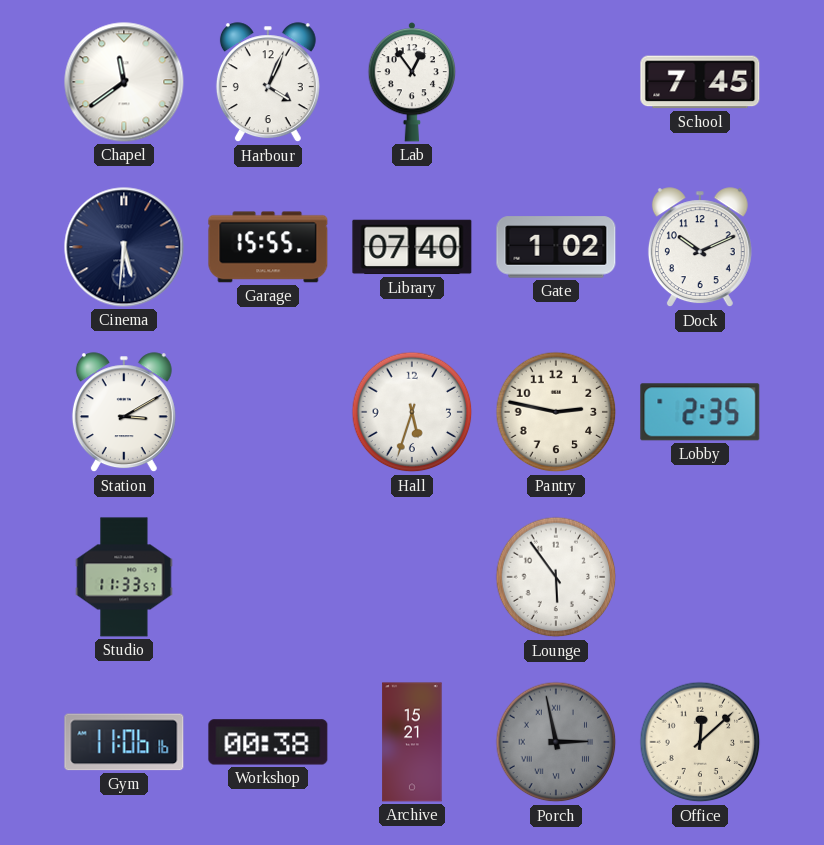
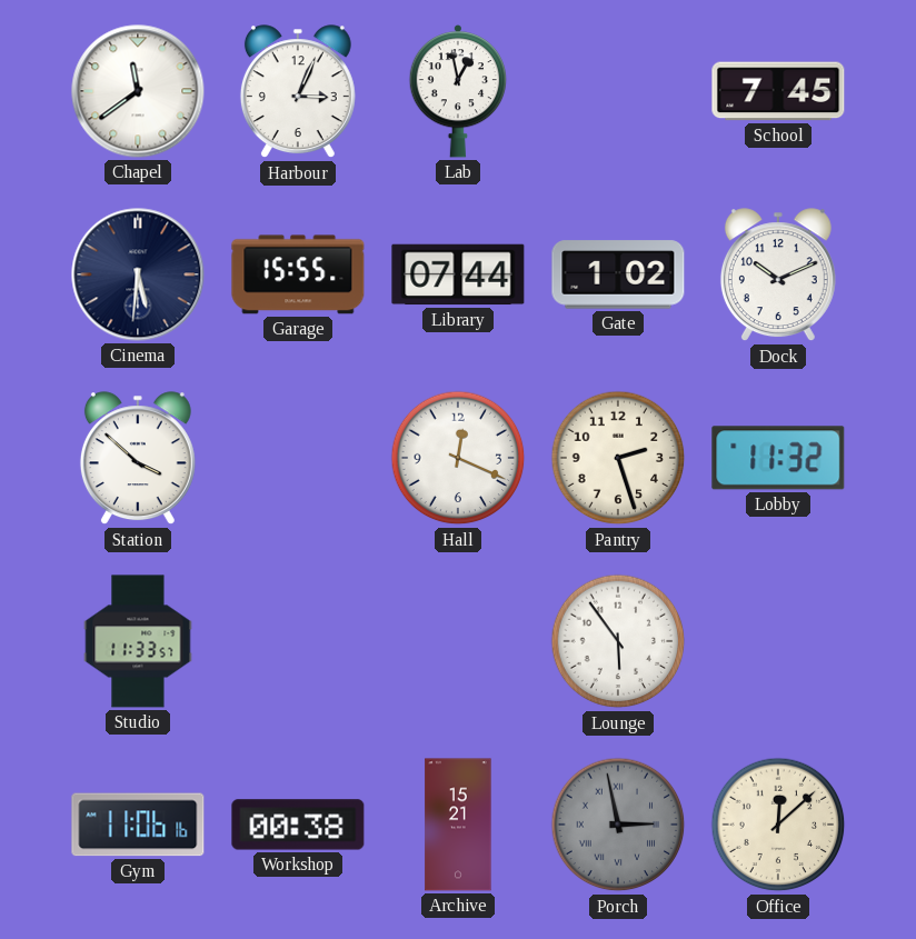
Harbour: 4:04 -> 3:04
Lab: 12:54 -> 12:58
Library: 07:40 -> 07:44
Station: 3:10 -> 3:52
Hall: 5:33 -> 12:19
Pantry: 2:47 -> 2:27
Lobby: 2:35 -> 11:32
